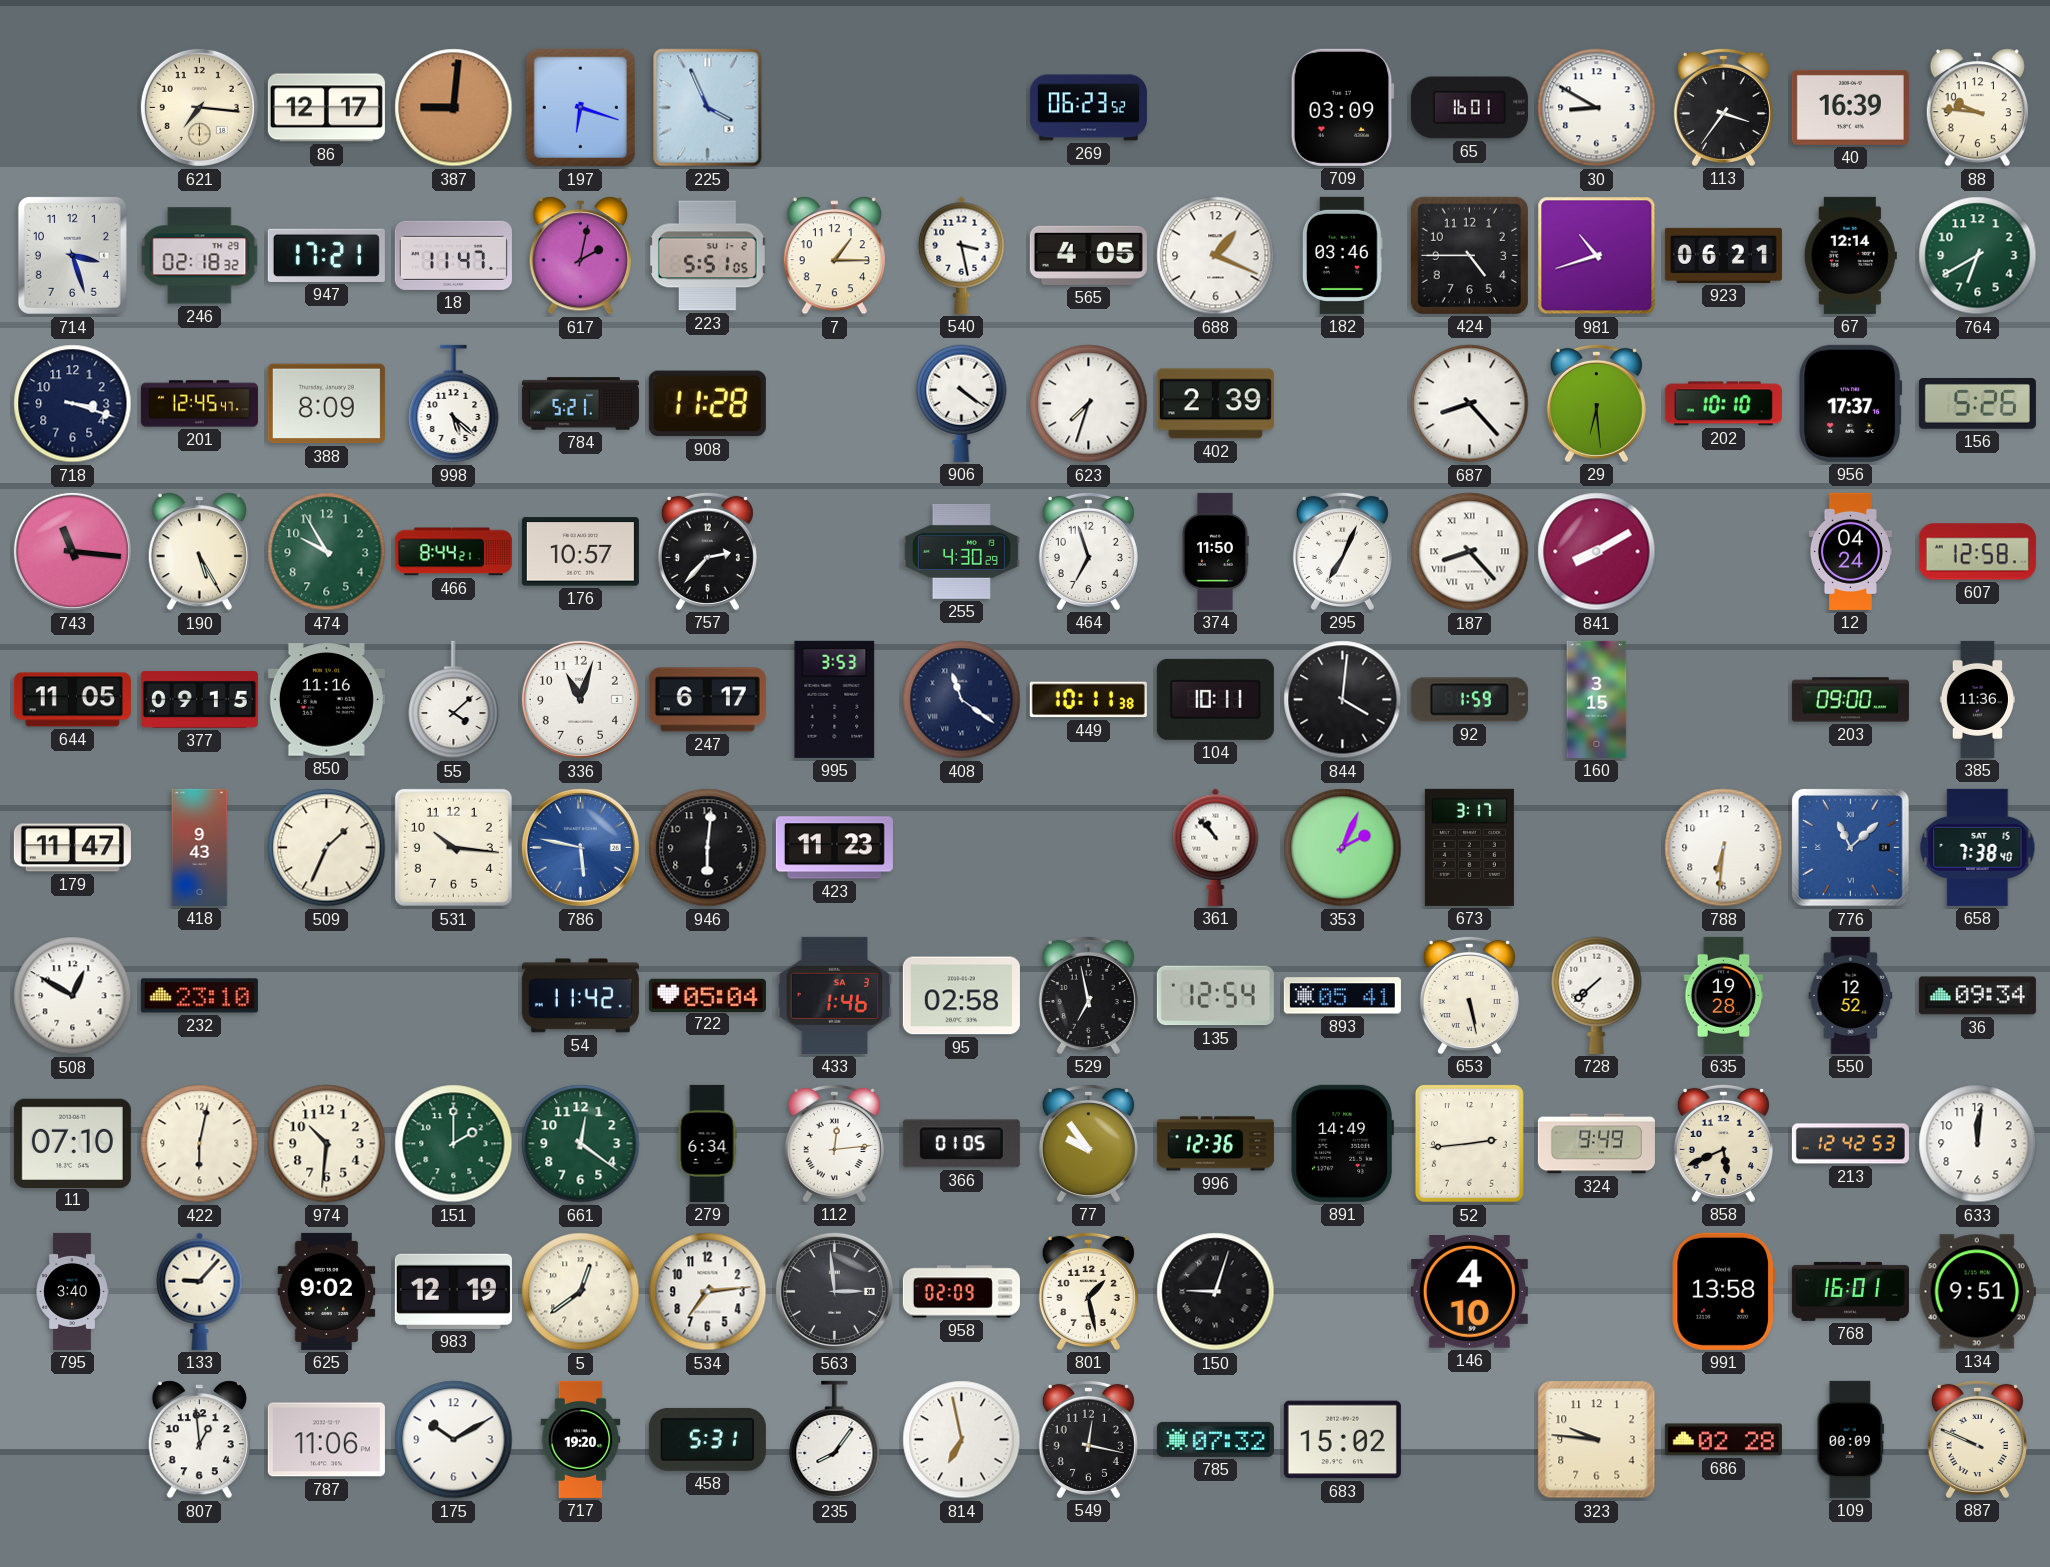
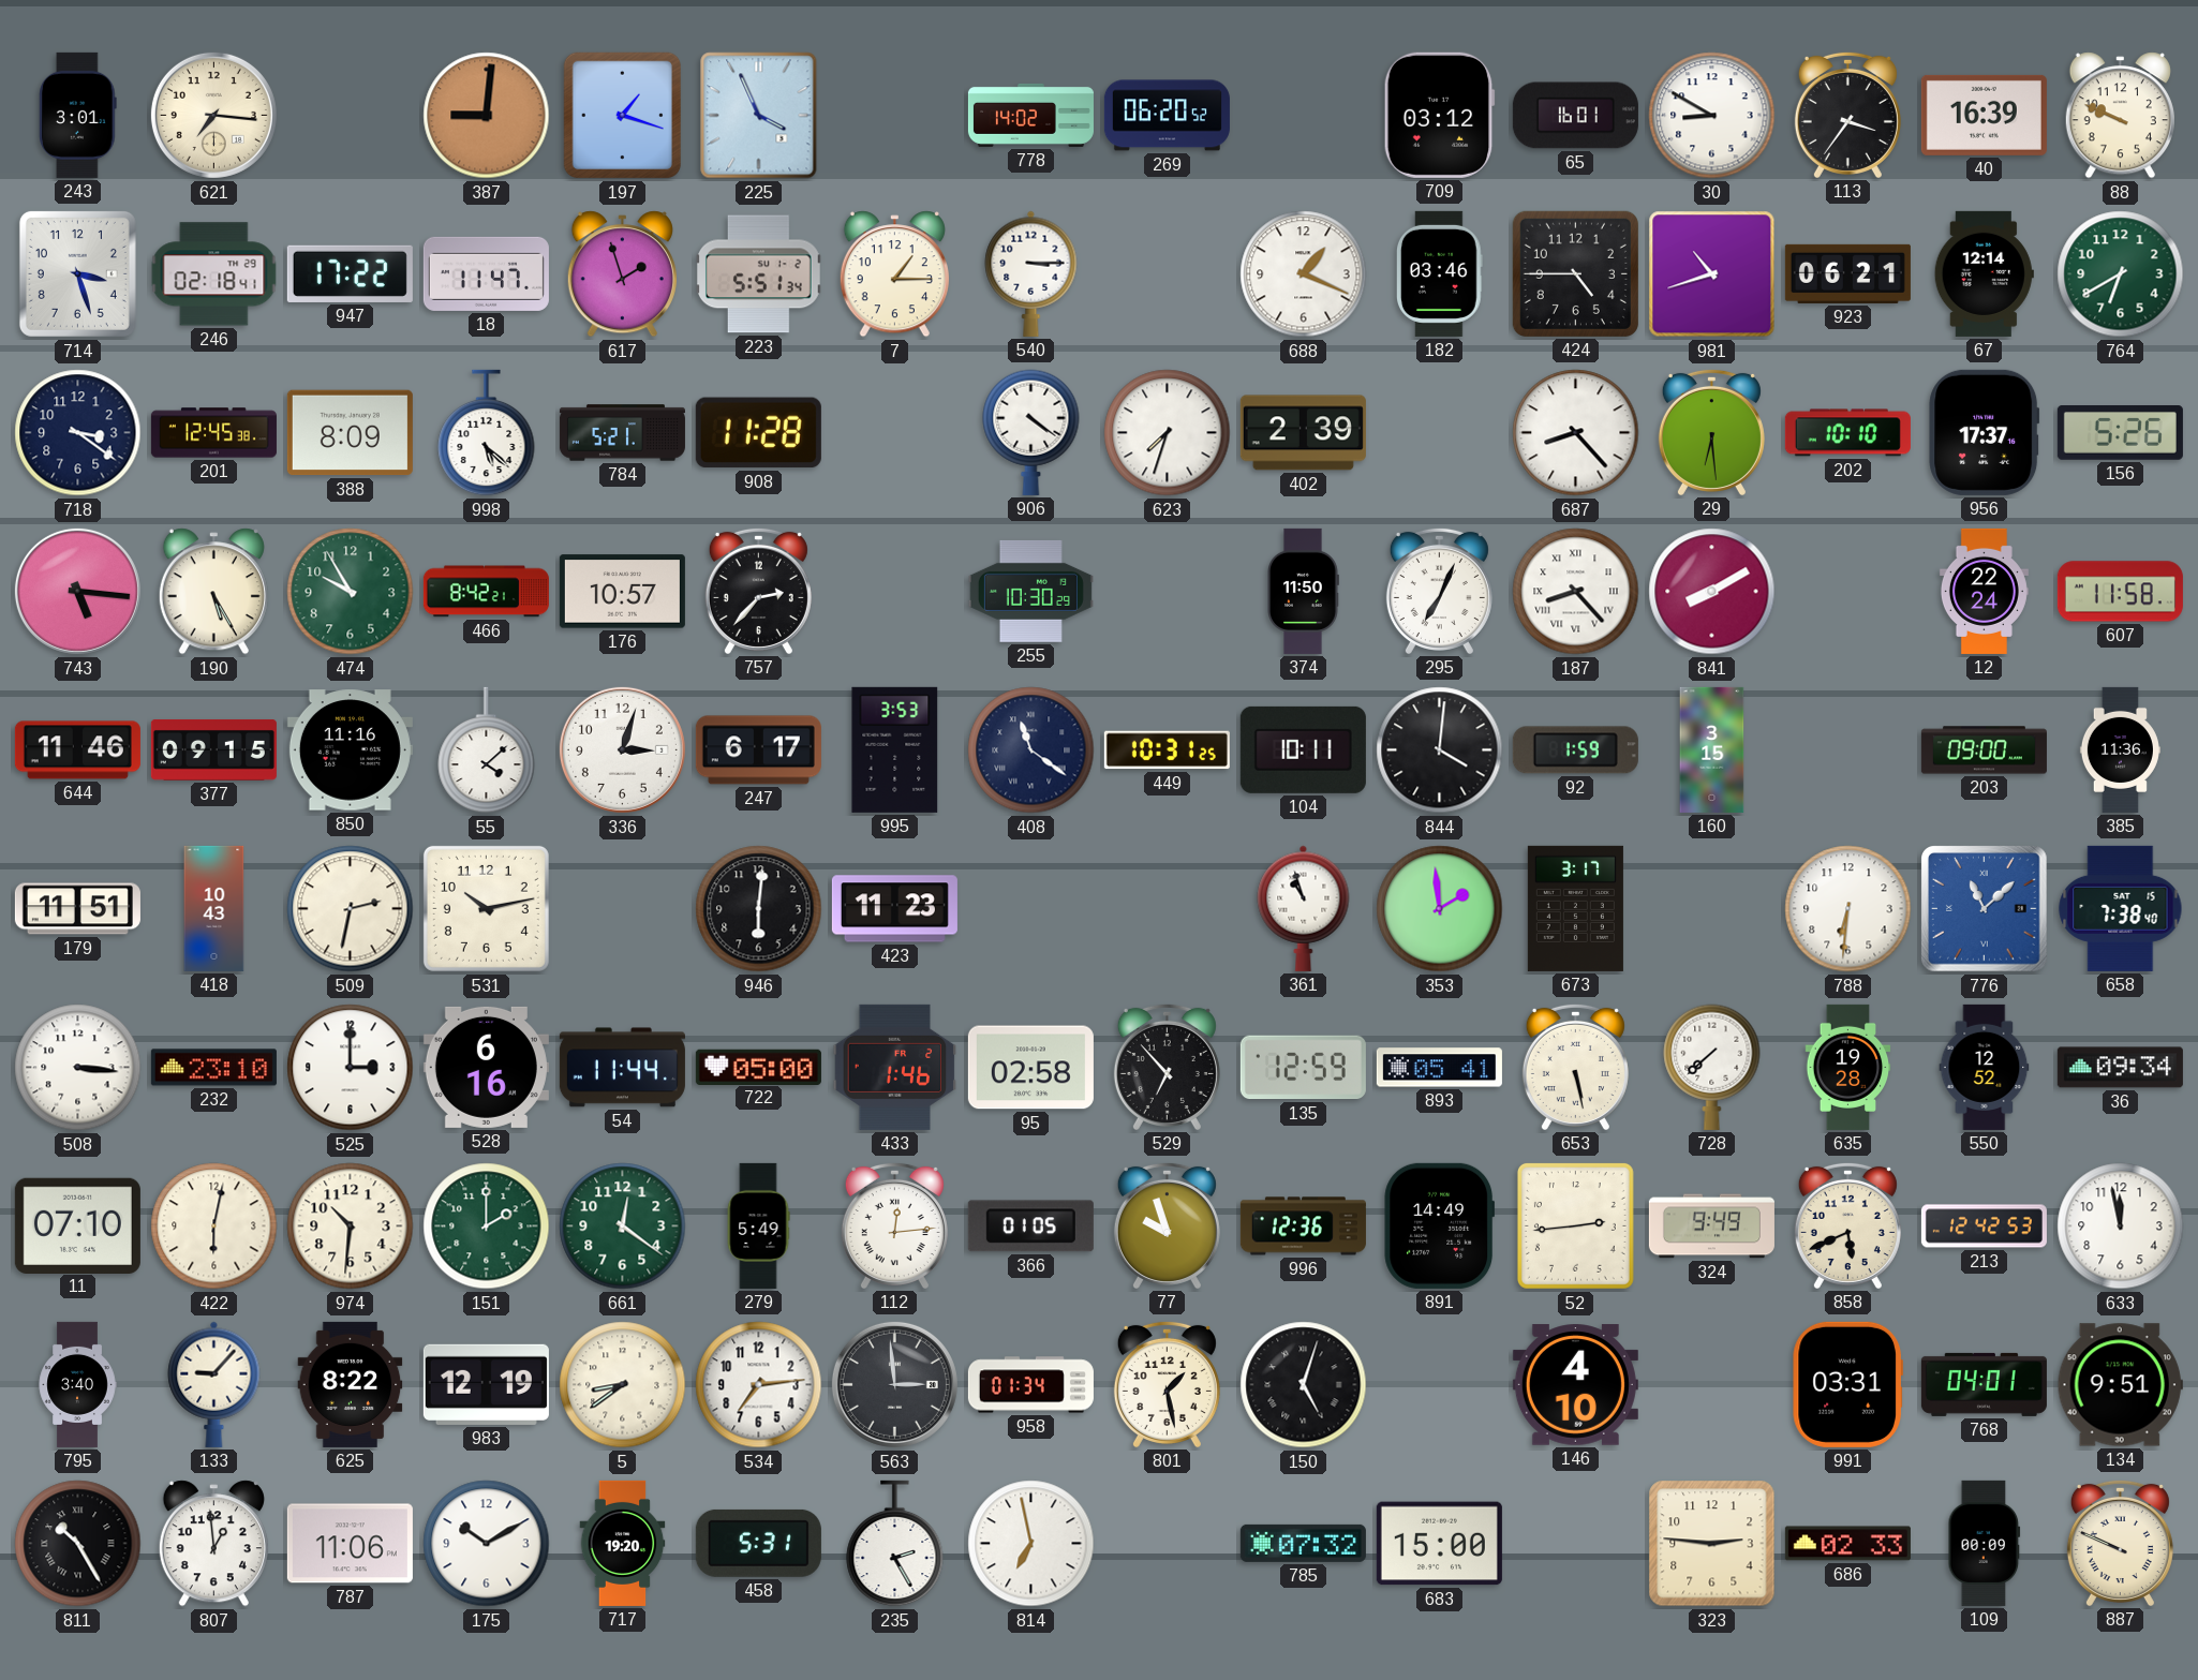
243: none -> 3:01
86: 12:17 -> none
197: 6:18 -> 1:18
778: none -> 14:02
269: 06:23 -> 06:20
709: 03:09 -> 03:12
88: 9:46 -> 9:49
246: 02:18:32 -> 02:18:41
947: 17:21 -> 17:22
617: 2:02 -> 1:57
223: 5:51:05 -> 5:51:34
540: 3:28 -> 3:15
565: 4:05 -> none
718: 3:18 -> 3:21
201: 12:45:47 -> 12:45:38
743: 11:16 -> 5:16
466: 8:44 -> 8:42
255: 4:30 -> 10:30
464: 6:57 -> none
12: 04:24 -> 22:24
607: 12:58 -> 11:58
644: 11:05 -> 11:46
336: 11:03 -> 3:03
449: 10:11 -> 10:31
179: 11:47 -> 11:51
418: 9:43 -> 10:43
509: 1:34 -> 2:32
531: 10:16 -> 10:13
786: 5:47 -> none
361: 10:53 -> 10:57
353: 2:04 -> 1:59
508: 12:50 -> 3:16
525: none -> 3:00
528: none -> 6:16
54: 11:42 -> 11:44
722: 05:04 -> 05:00
433 date: SA 3 -> FR 2
529: 6:58 -> 6:53
135: 12:54 -> 12:59
279: 6:34 -> 5:49
77: 9:54 -> 9:57
633: 12:01 -> 11:58
625: 9:02 -> 8:22
5: 12:39 -> 8:39
958: 02:09 -> 01:34
150: 9:03 -> 5:03
991: 13:58 -> 03:31
768: 16:01 -> 04:01
811: none -> 10:25
235: 8:06 -> 2:25
549: 12:17 -> none
683: 15:02 -> 15:00
323: 9:46 -> 2:46
686: 02:28 -> 02:33
